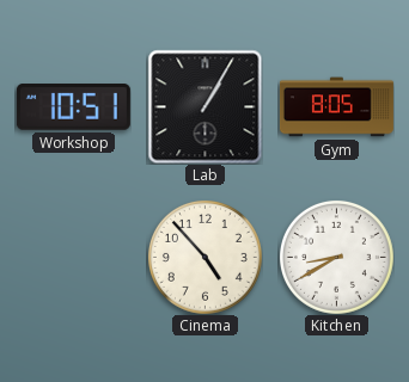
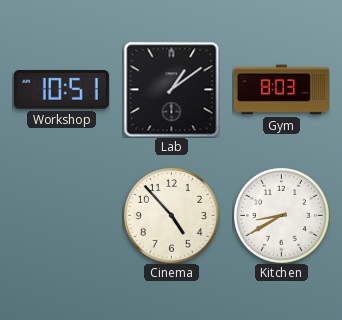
Lab: 1:05 -> 1:09
Gym: 8:05 -> 8:03
